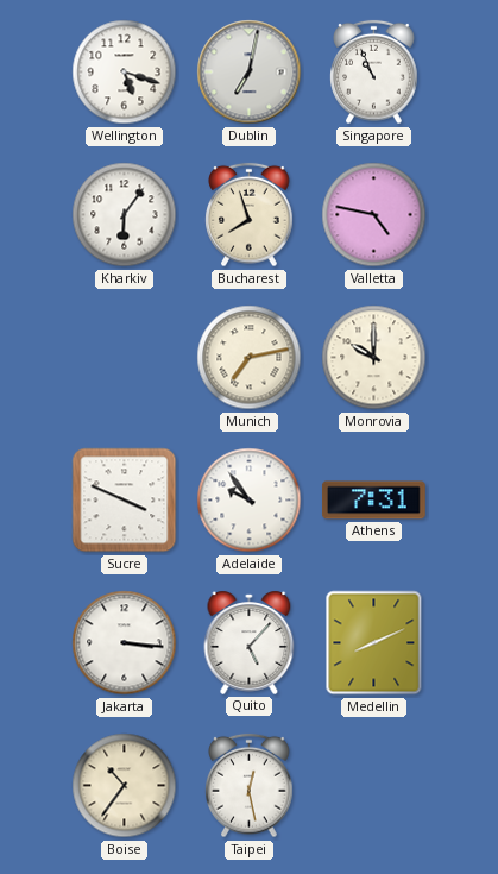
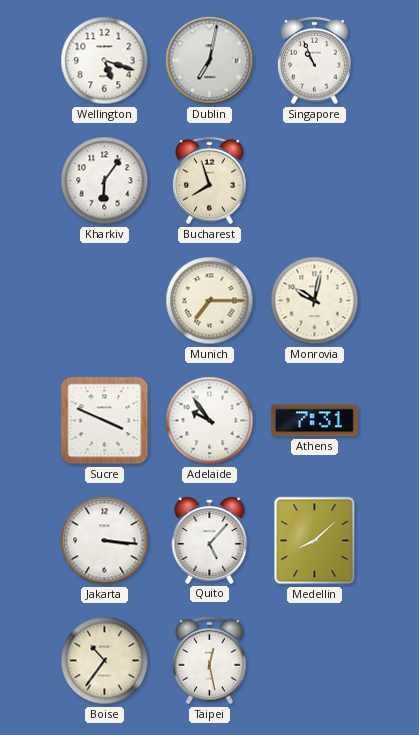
Valletta: 4:47 -> none
Munich: 7:13 -> 7:15
Monrovia: 10:00 -> 10:02
Medellin: 8:11 -> 8:08
